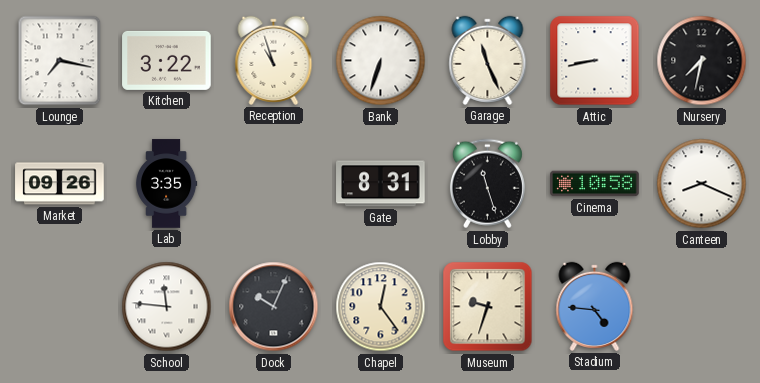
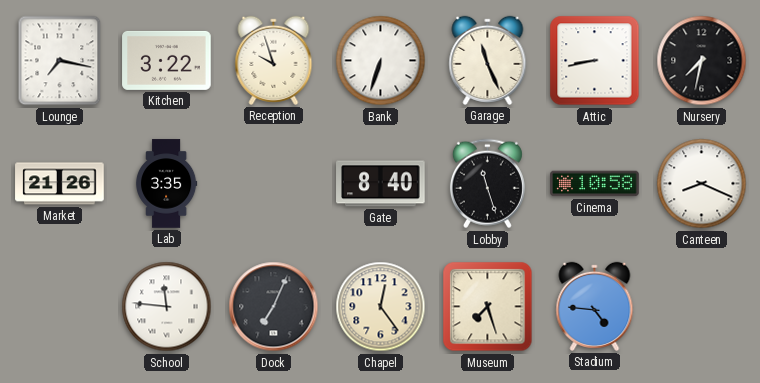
Reception: 10:57 -> 9:57
Market: 09:26 -> 21:26
Gate: 8:31 -> 8:40
Dock: 10:04 -> 7:04
Museum: 9:33 -> 7:27
